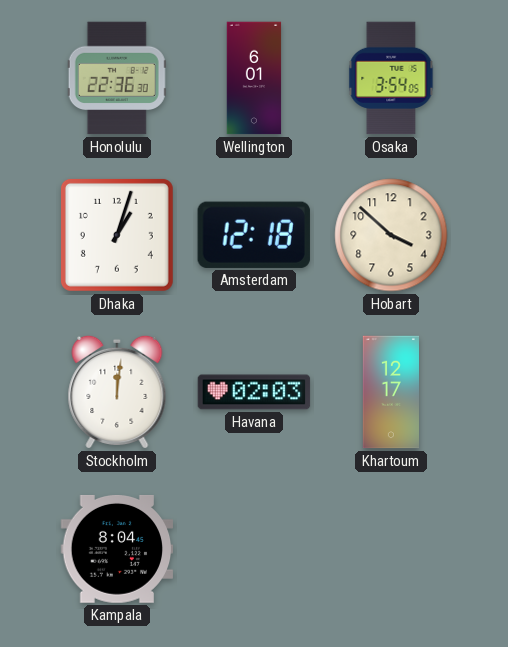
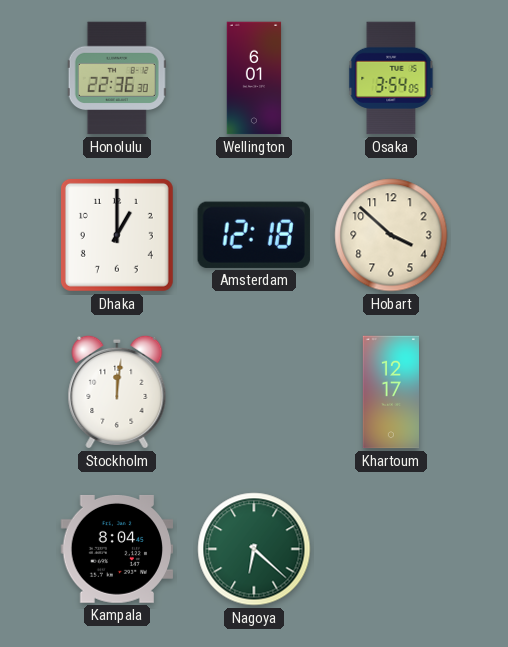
Dhaka: 1:03 -> 1:00
Havana: 02:03 -> none
Nagoya: none -> 6:22
